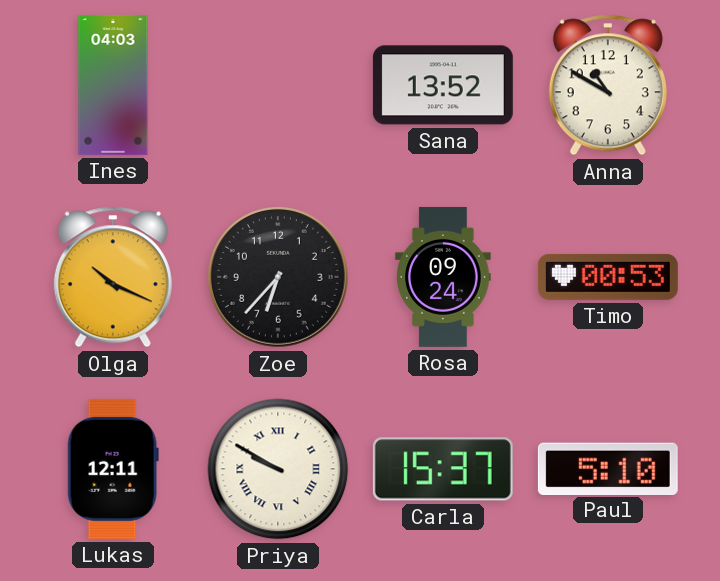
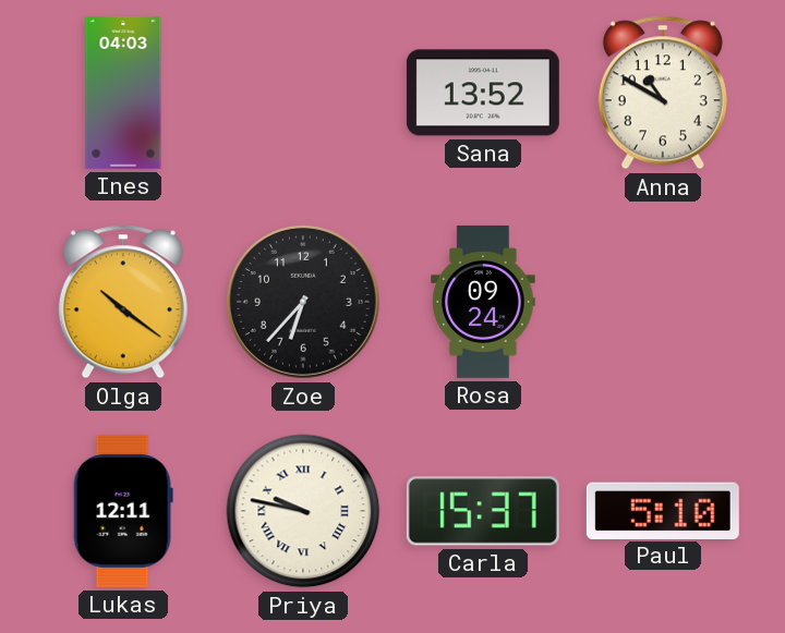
Olga: 10:19 -> 10:21
Timo: 00:53 -> none
Priya: 9:50 -> 9:47
